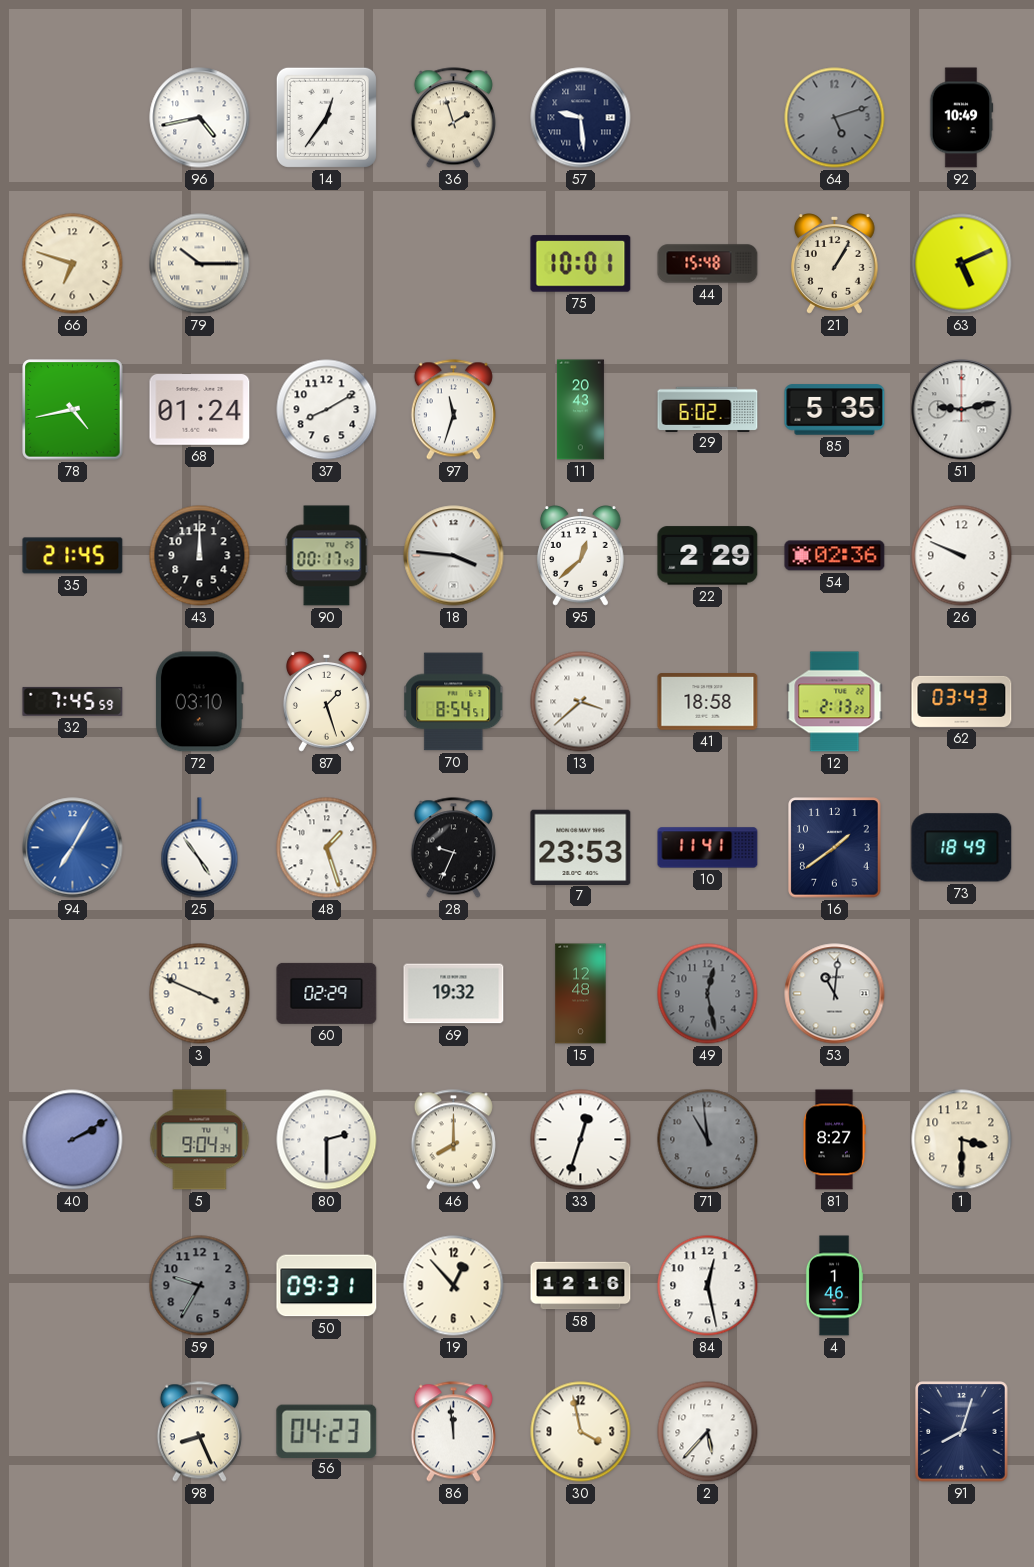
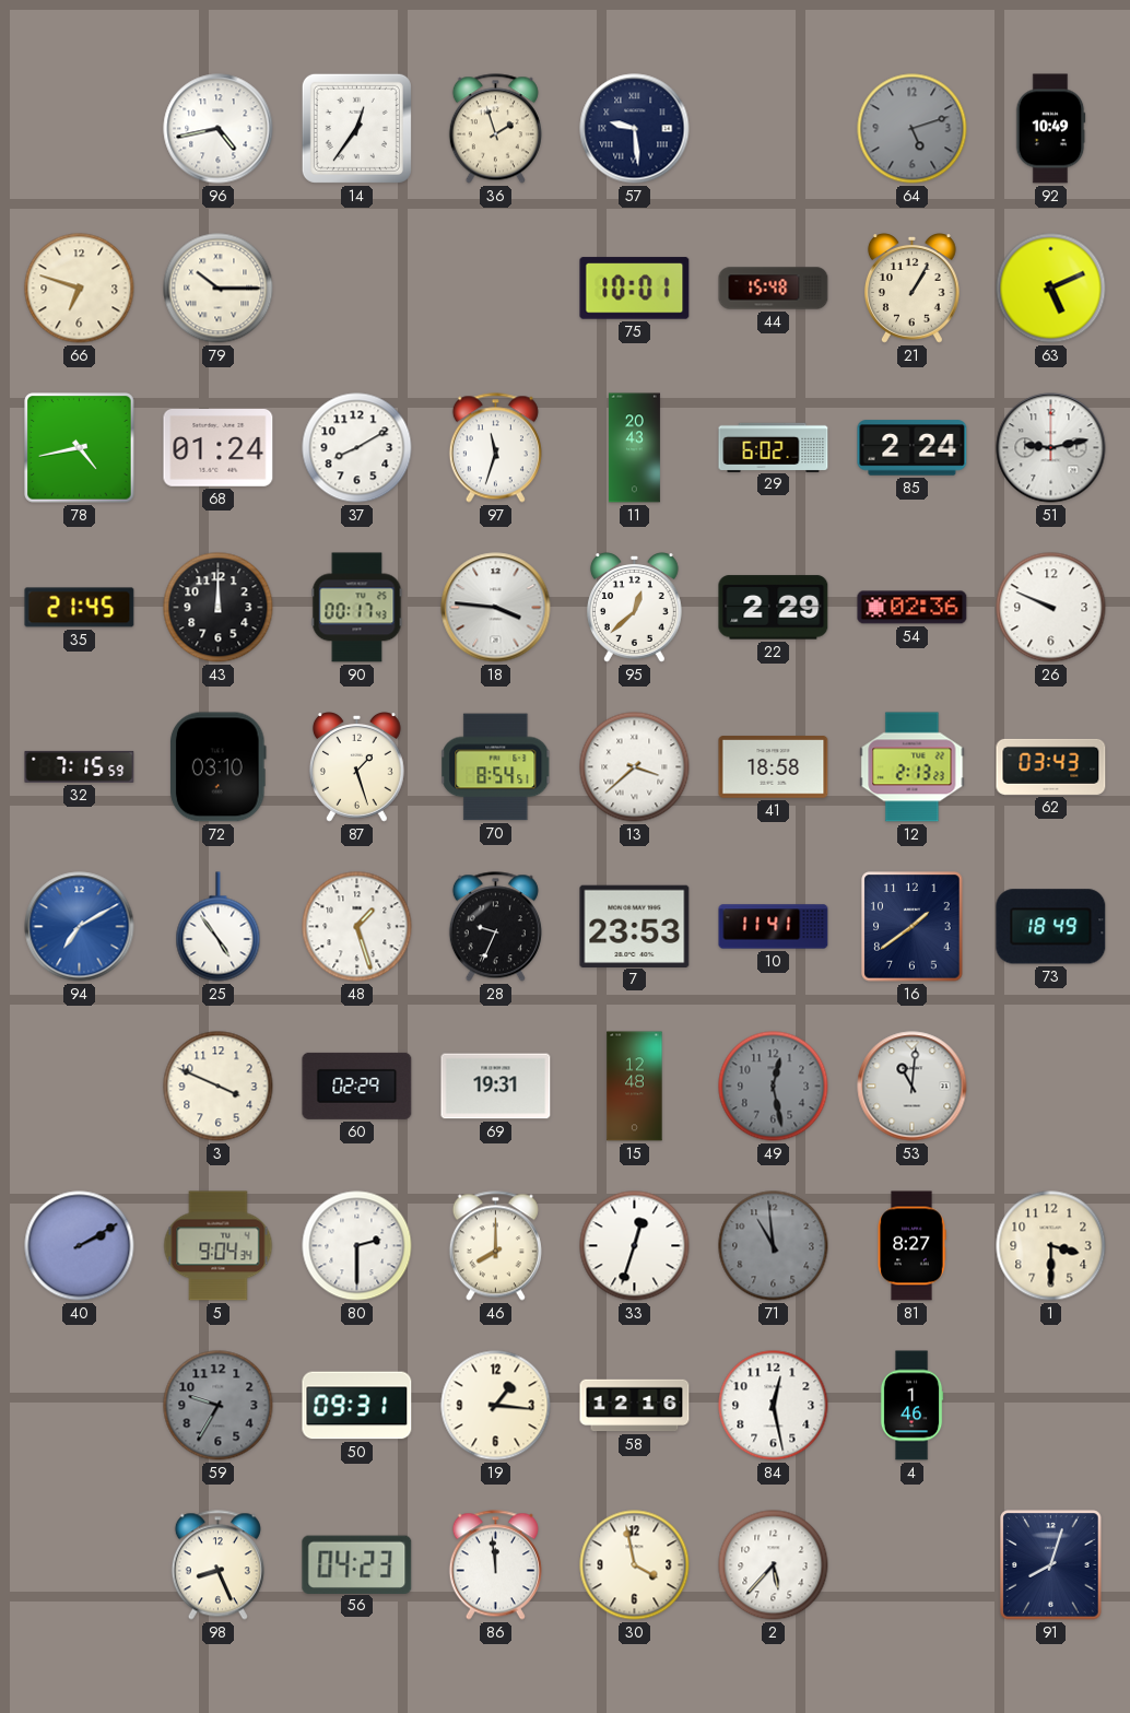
85: 5:35 -> 2:24
32: 7:45 -> 7:15
94: 7:05 -> 7:10
69: 19:32 -> 19:31
19: 12:53 -> 1:16
